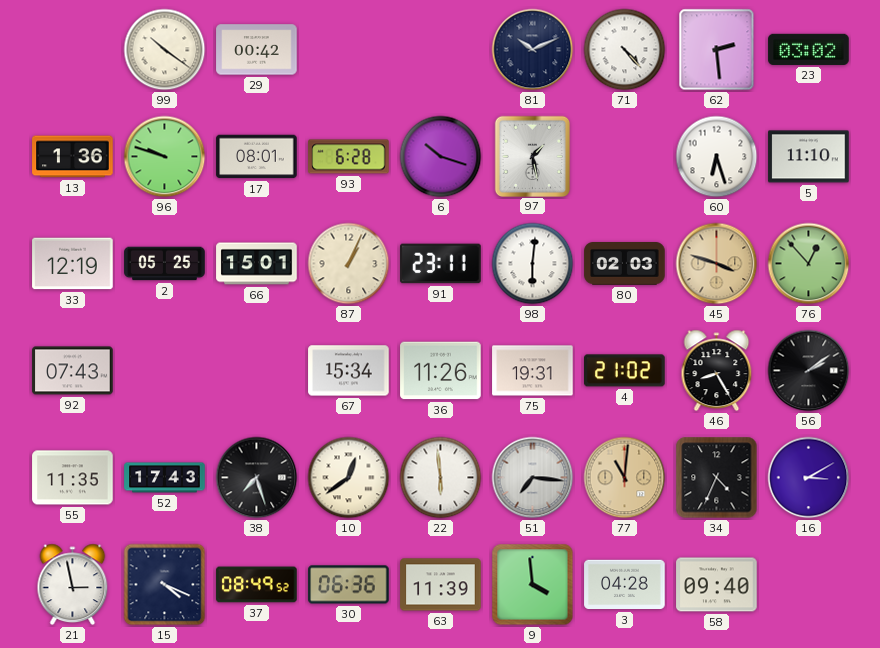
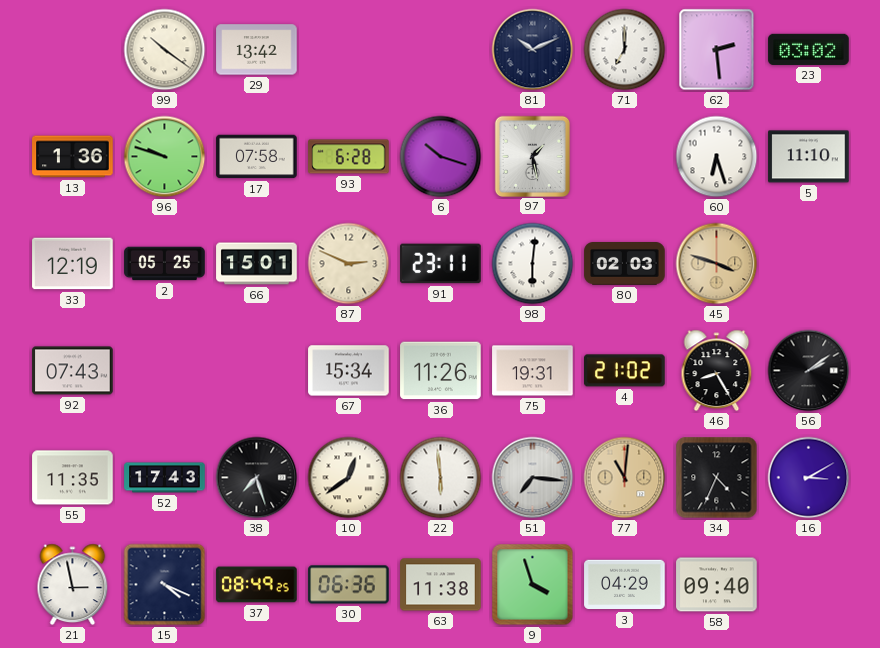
29: 00:42 -> 13:42
71: 4:23 -> 7:00
17: 08:01 -> 07:58
87: 1:04 -> 2:49
76: 12:53 -> none
37: 08:49:52 -> 08:49:25
63: 11:39 -> 11:38
9: 3:59 -> 3:57
3: 04:28 -> 04:29
